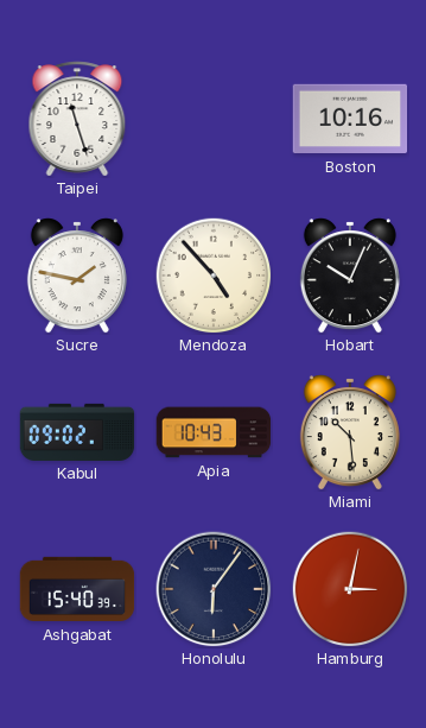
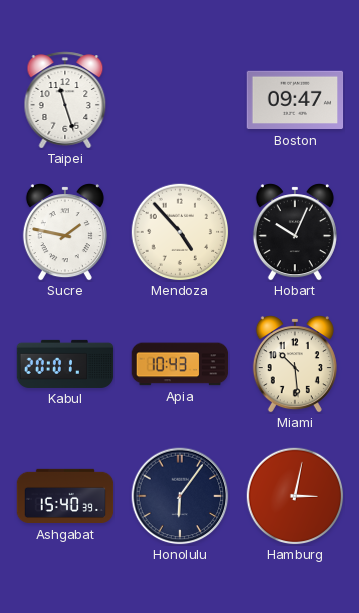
Boston: 10:16 -> 09:47
Kabul: 09:02 -> 20:01
